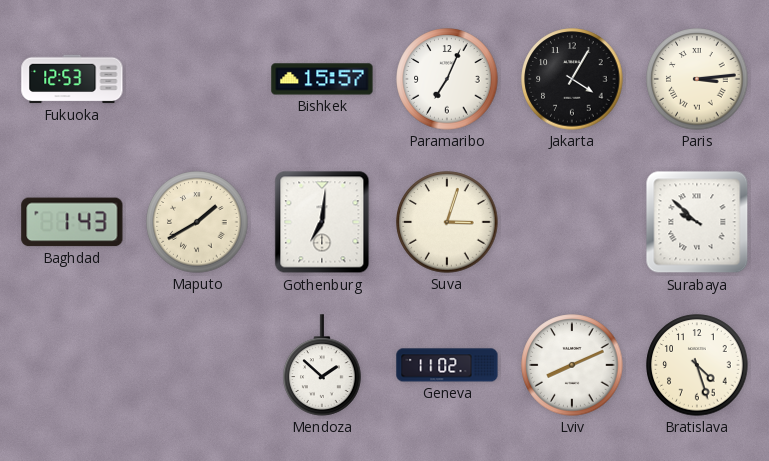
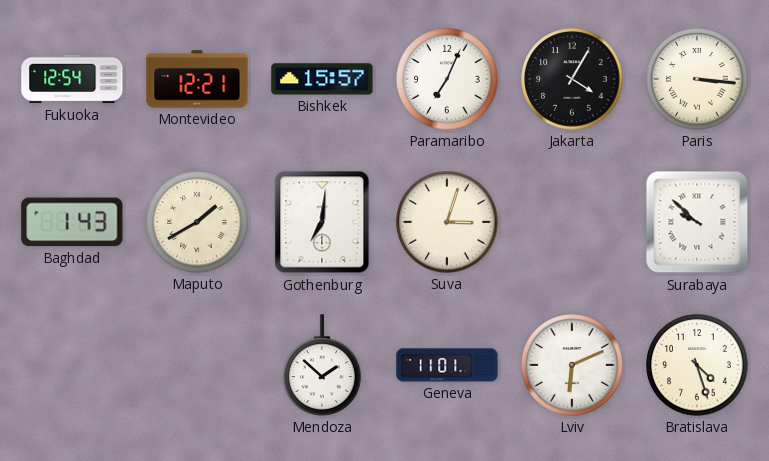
Fukuoka: 12:53 -> 12:54
Montevideo: none -> 12:21
Paris: 3:14 -> 3:16
Geneva: 11:02 -> 11:01
Lviv: 8:11 -> 6:11
